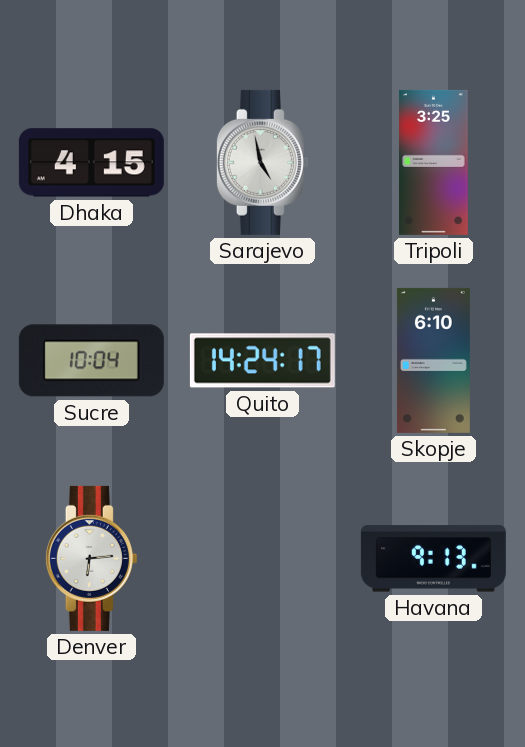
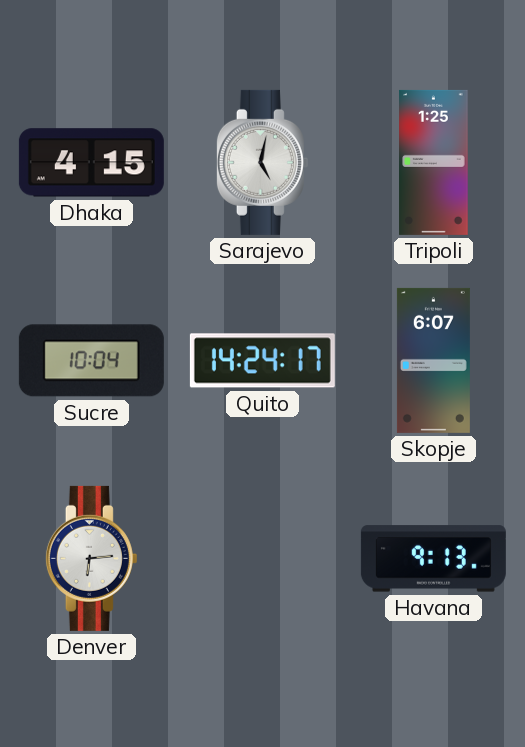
Sarajevo: 4:58 -> 5:02
Tripoli: 3:25 -> 1:25
Skopje: 6:10 -> 6:07
